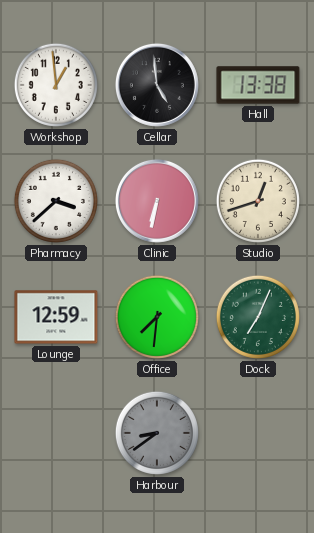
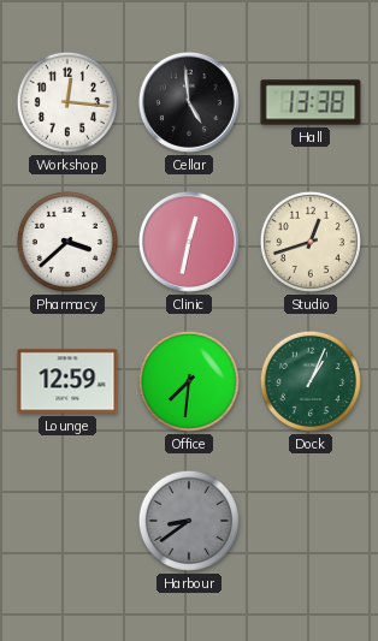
Workshop: 12:59 -> 12:16
Clinic: 6:32 -> 12:32
Dock: 7:04 -> 1:04
